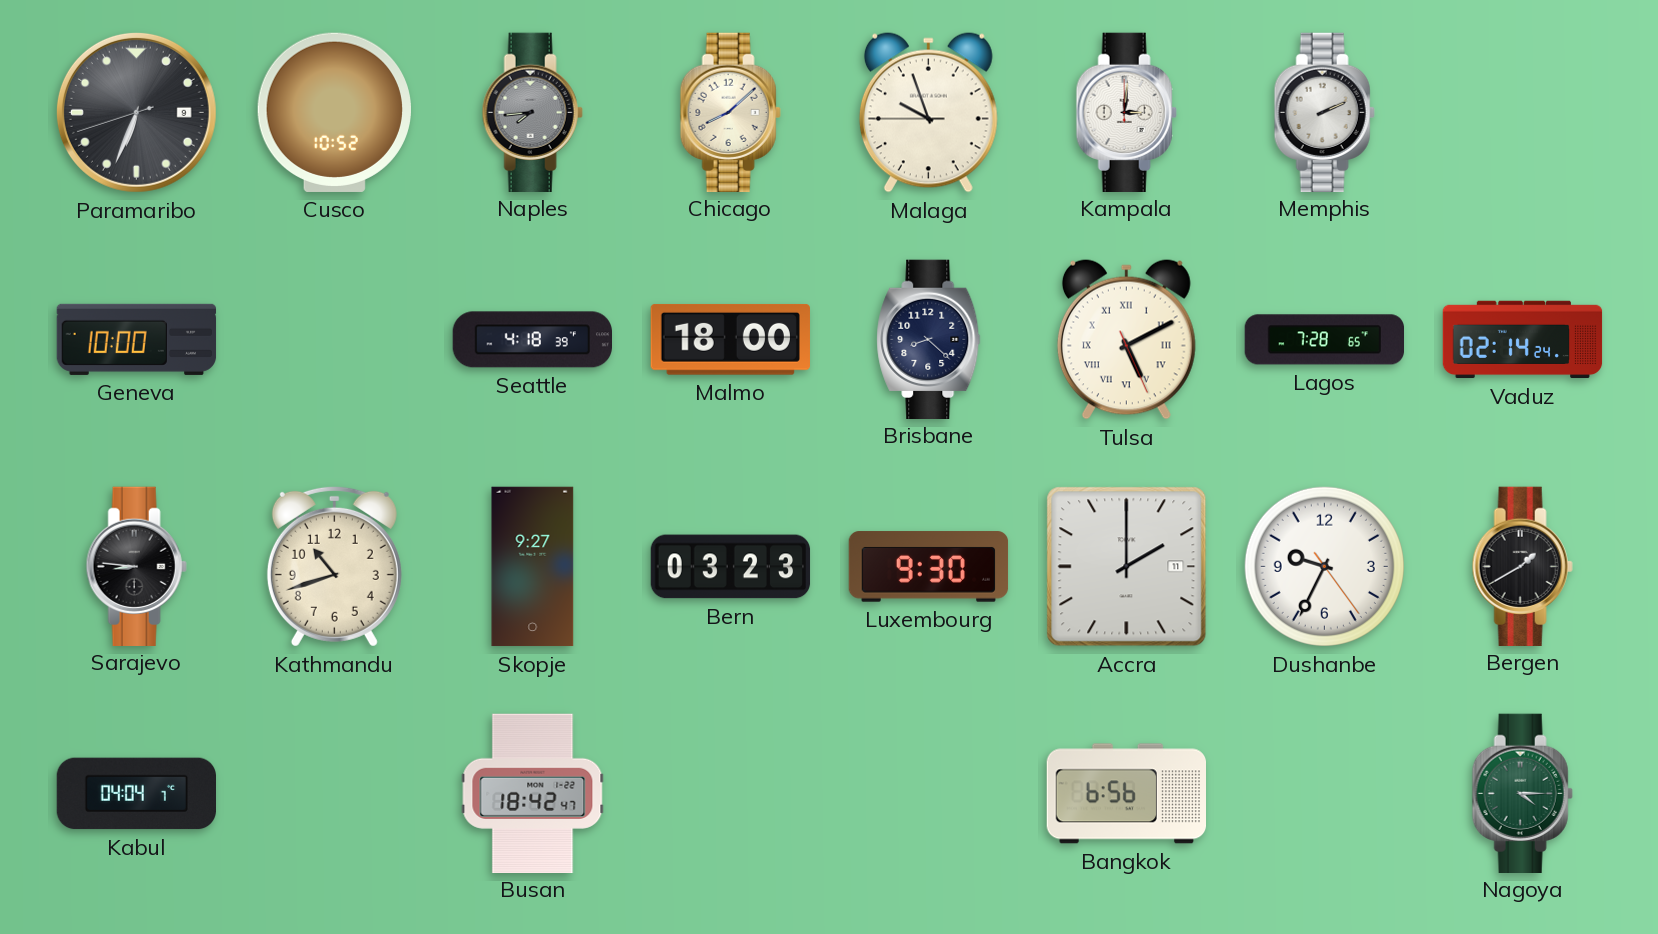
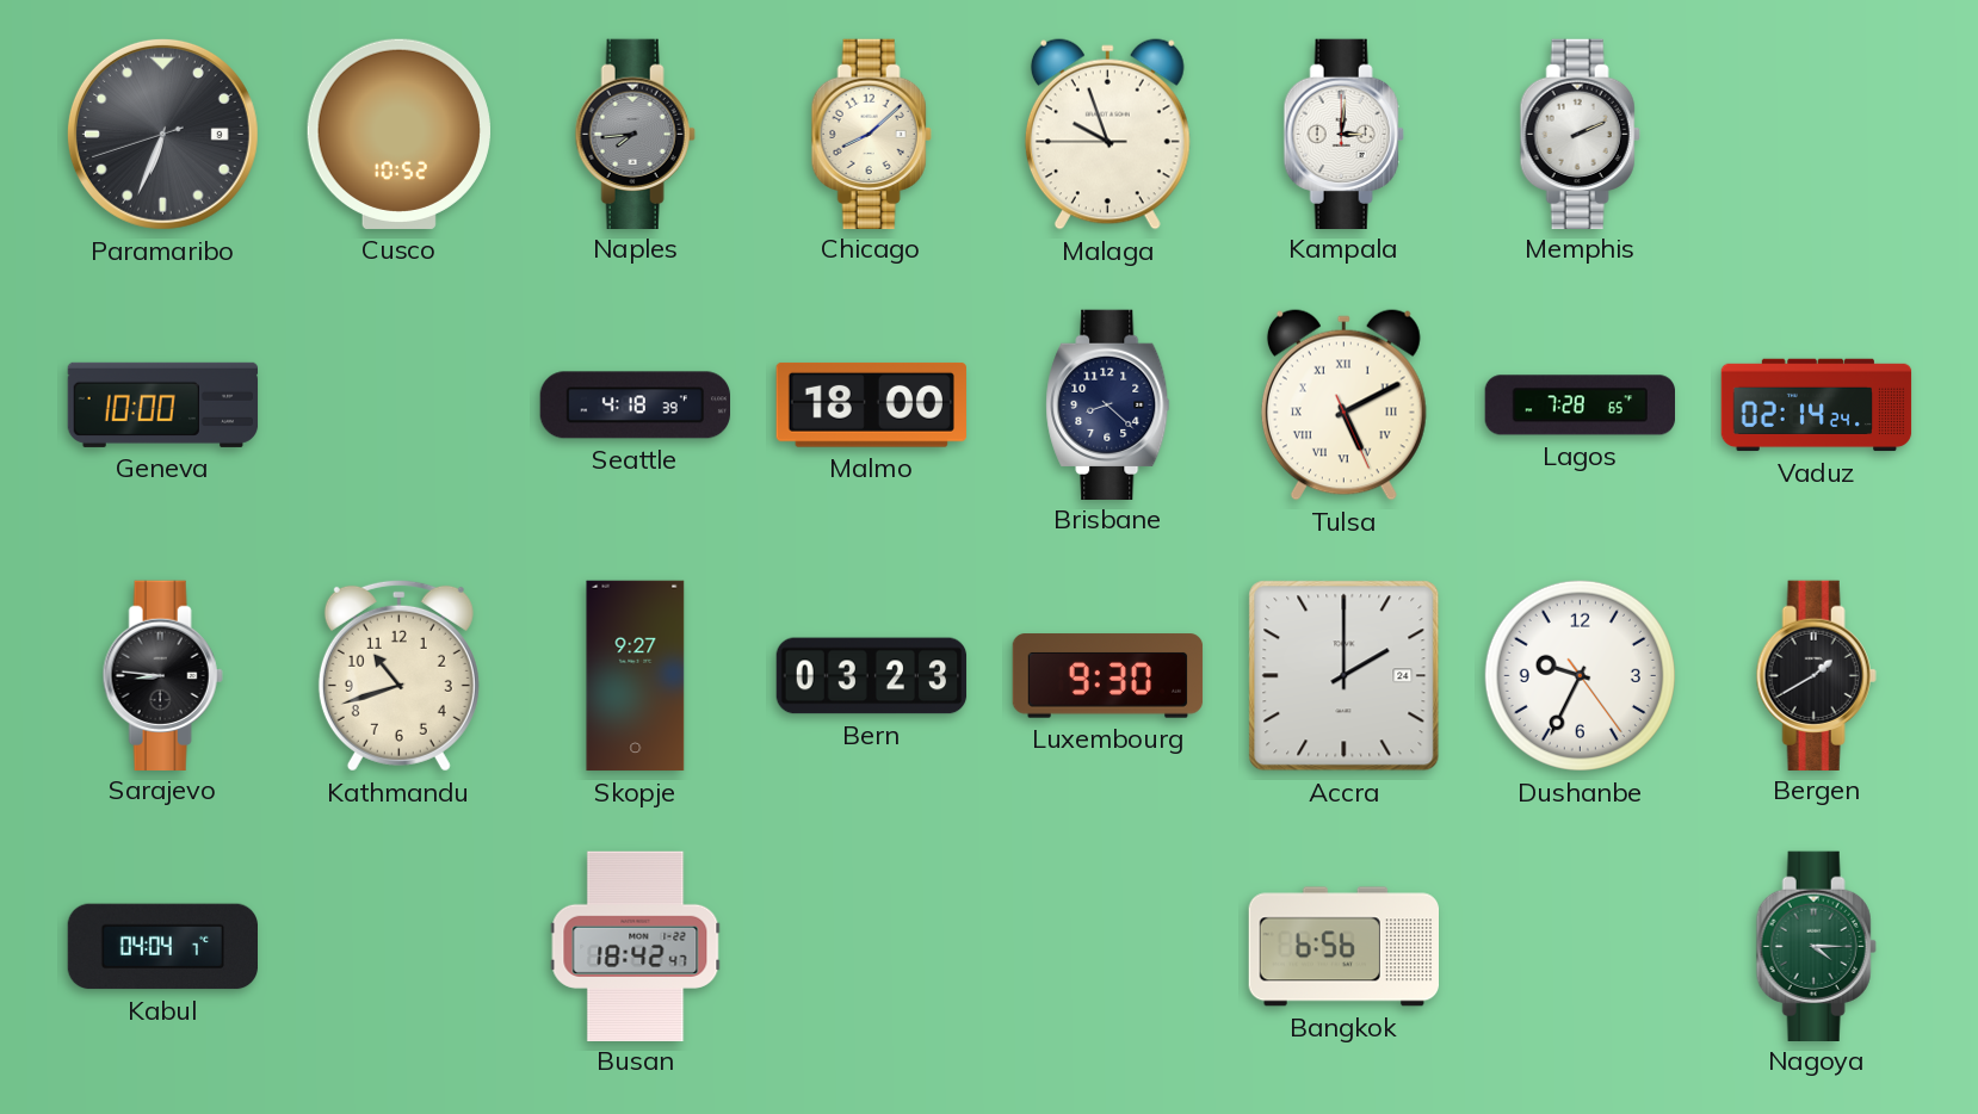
Accra date: 11 -> 24
